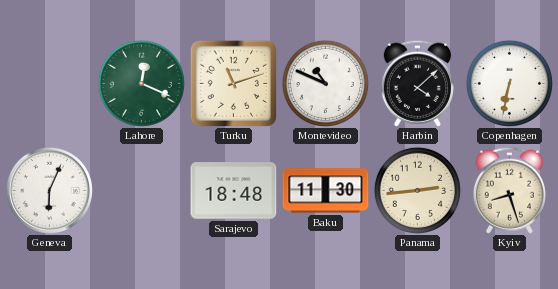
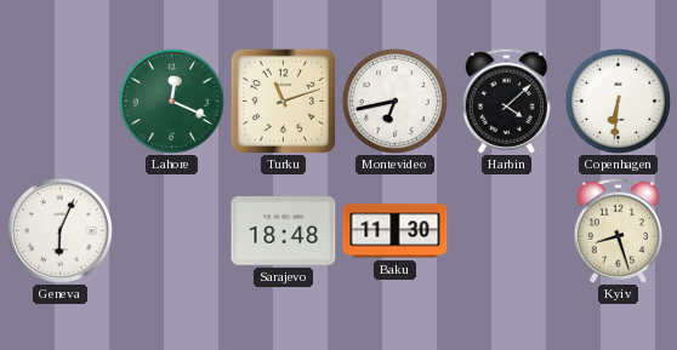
Montevideo: 10:49 -> 6:43
Copenhagen: 6:32 -> 6:31
Panama: 2:44 -> none
